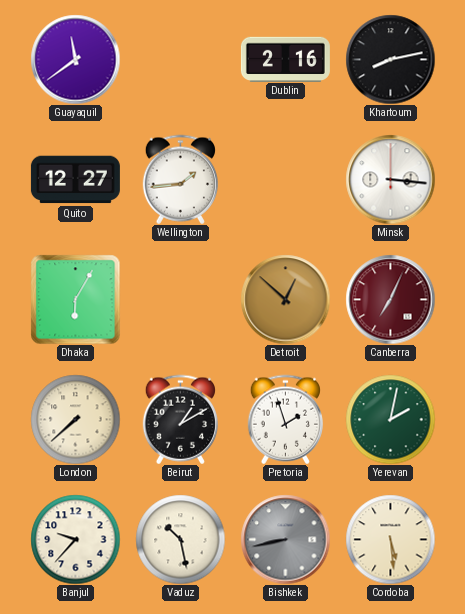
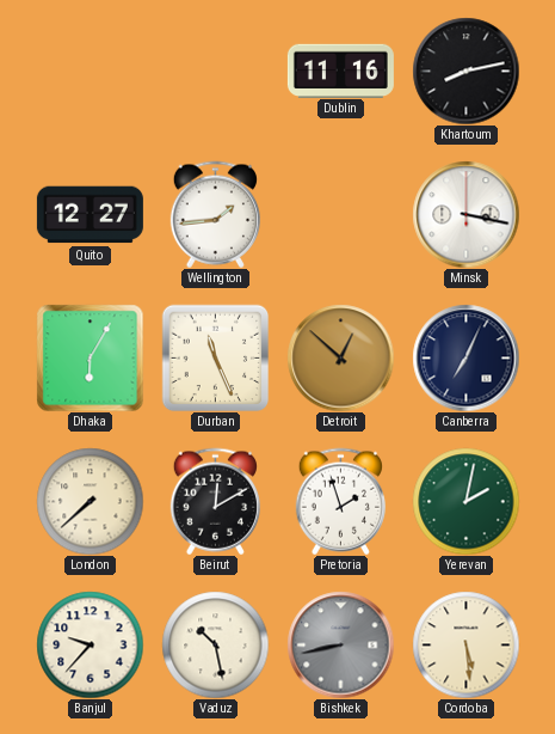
Guayaquil: 11:39 -> none
Dublin: 2:16 -> 11:16
Minsk: 3:16 -> 3:17
Durban: none -> 11:26
Canberra dial: burgundy -> navy
Beirut: 1:10 -> 12:10
